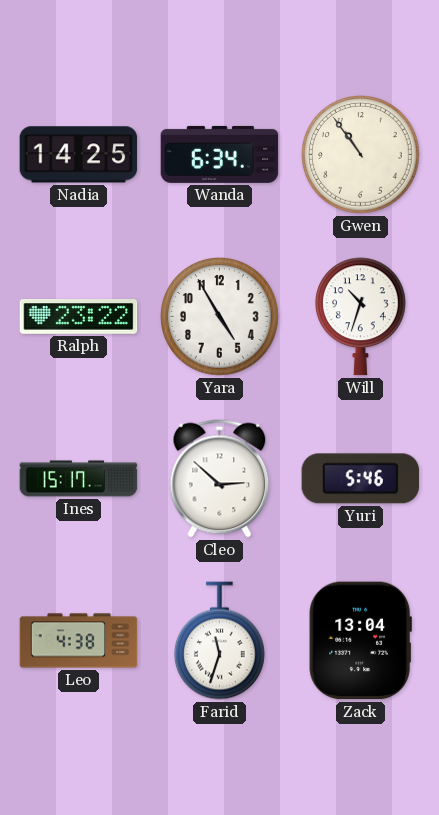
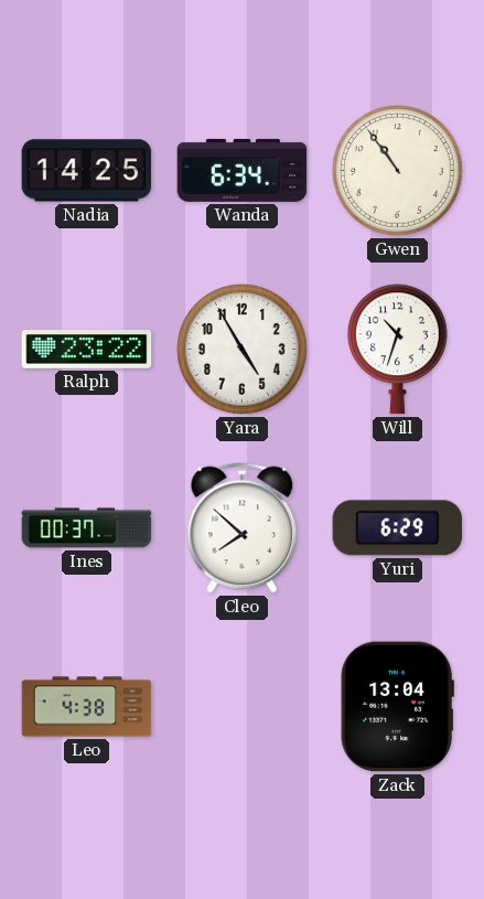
Ines: 15:17 -> 00:37
Cleo: 2:52 -> 7:52
Yuri: 5:46 -> 6:29
Farid: 11:33 -> none
